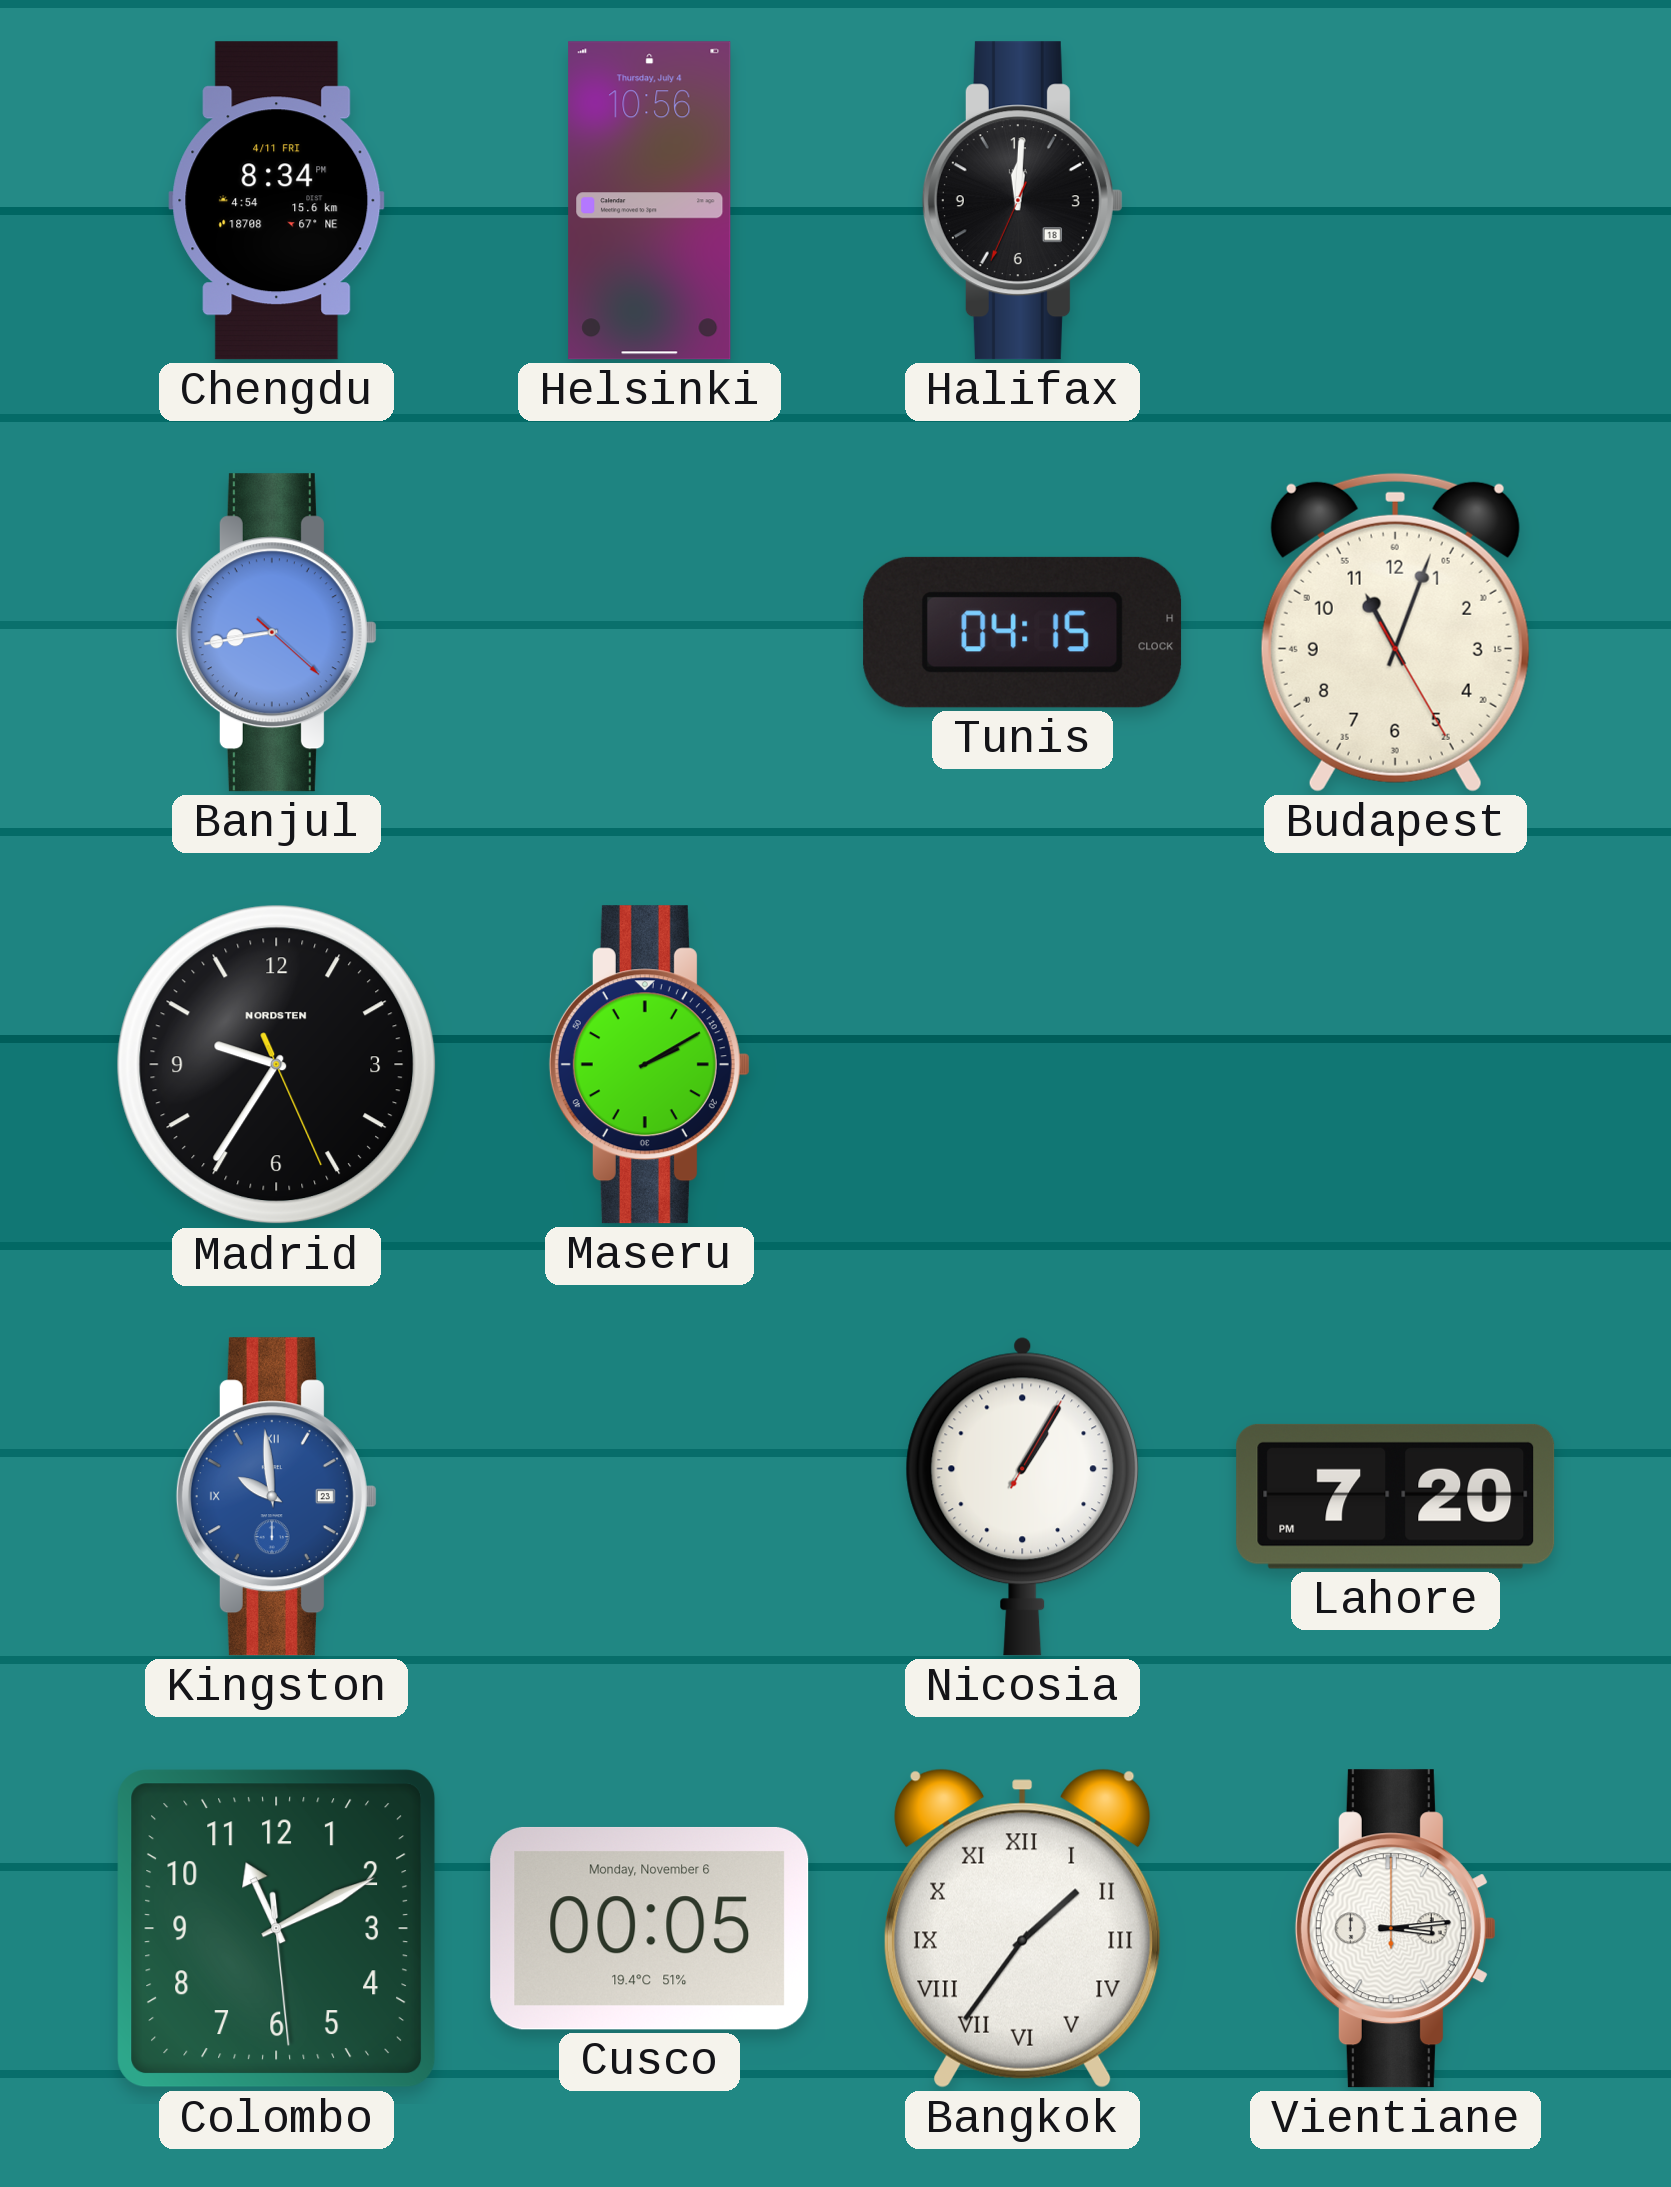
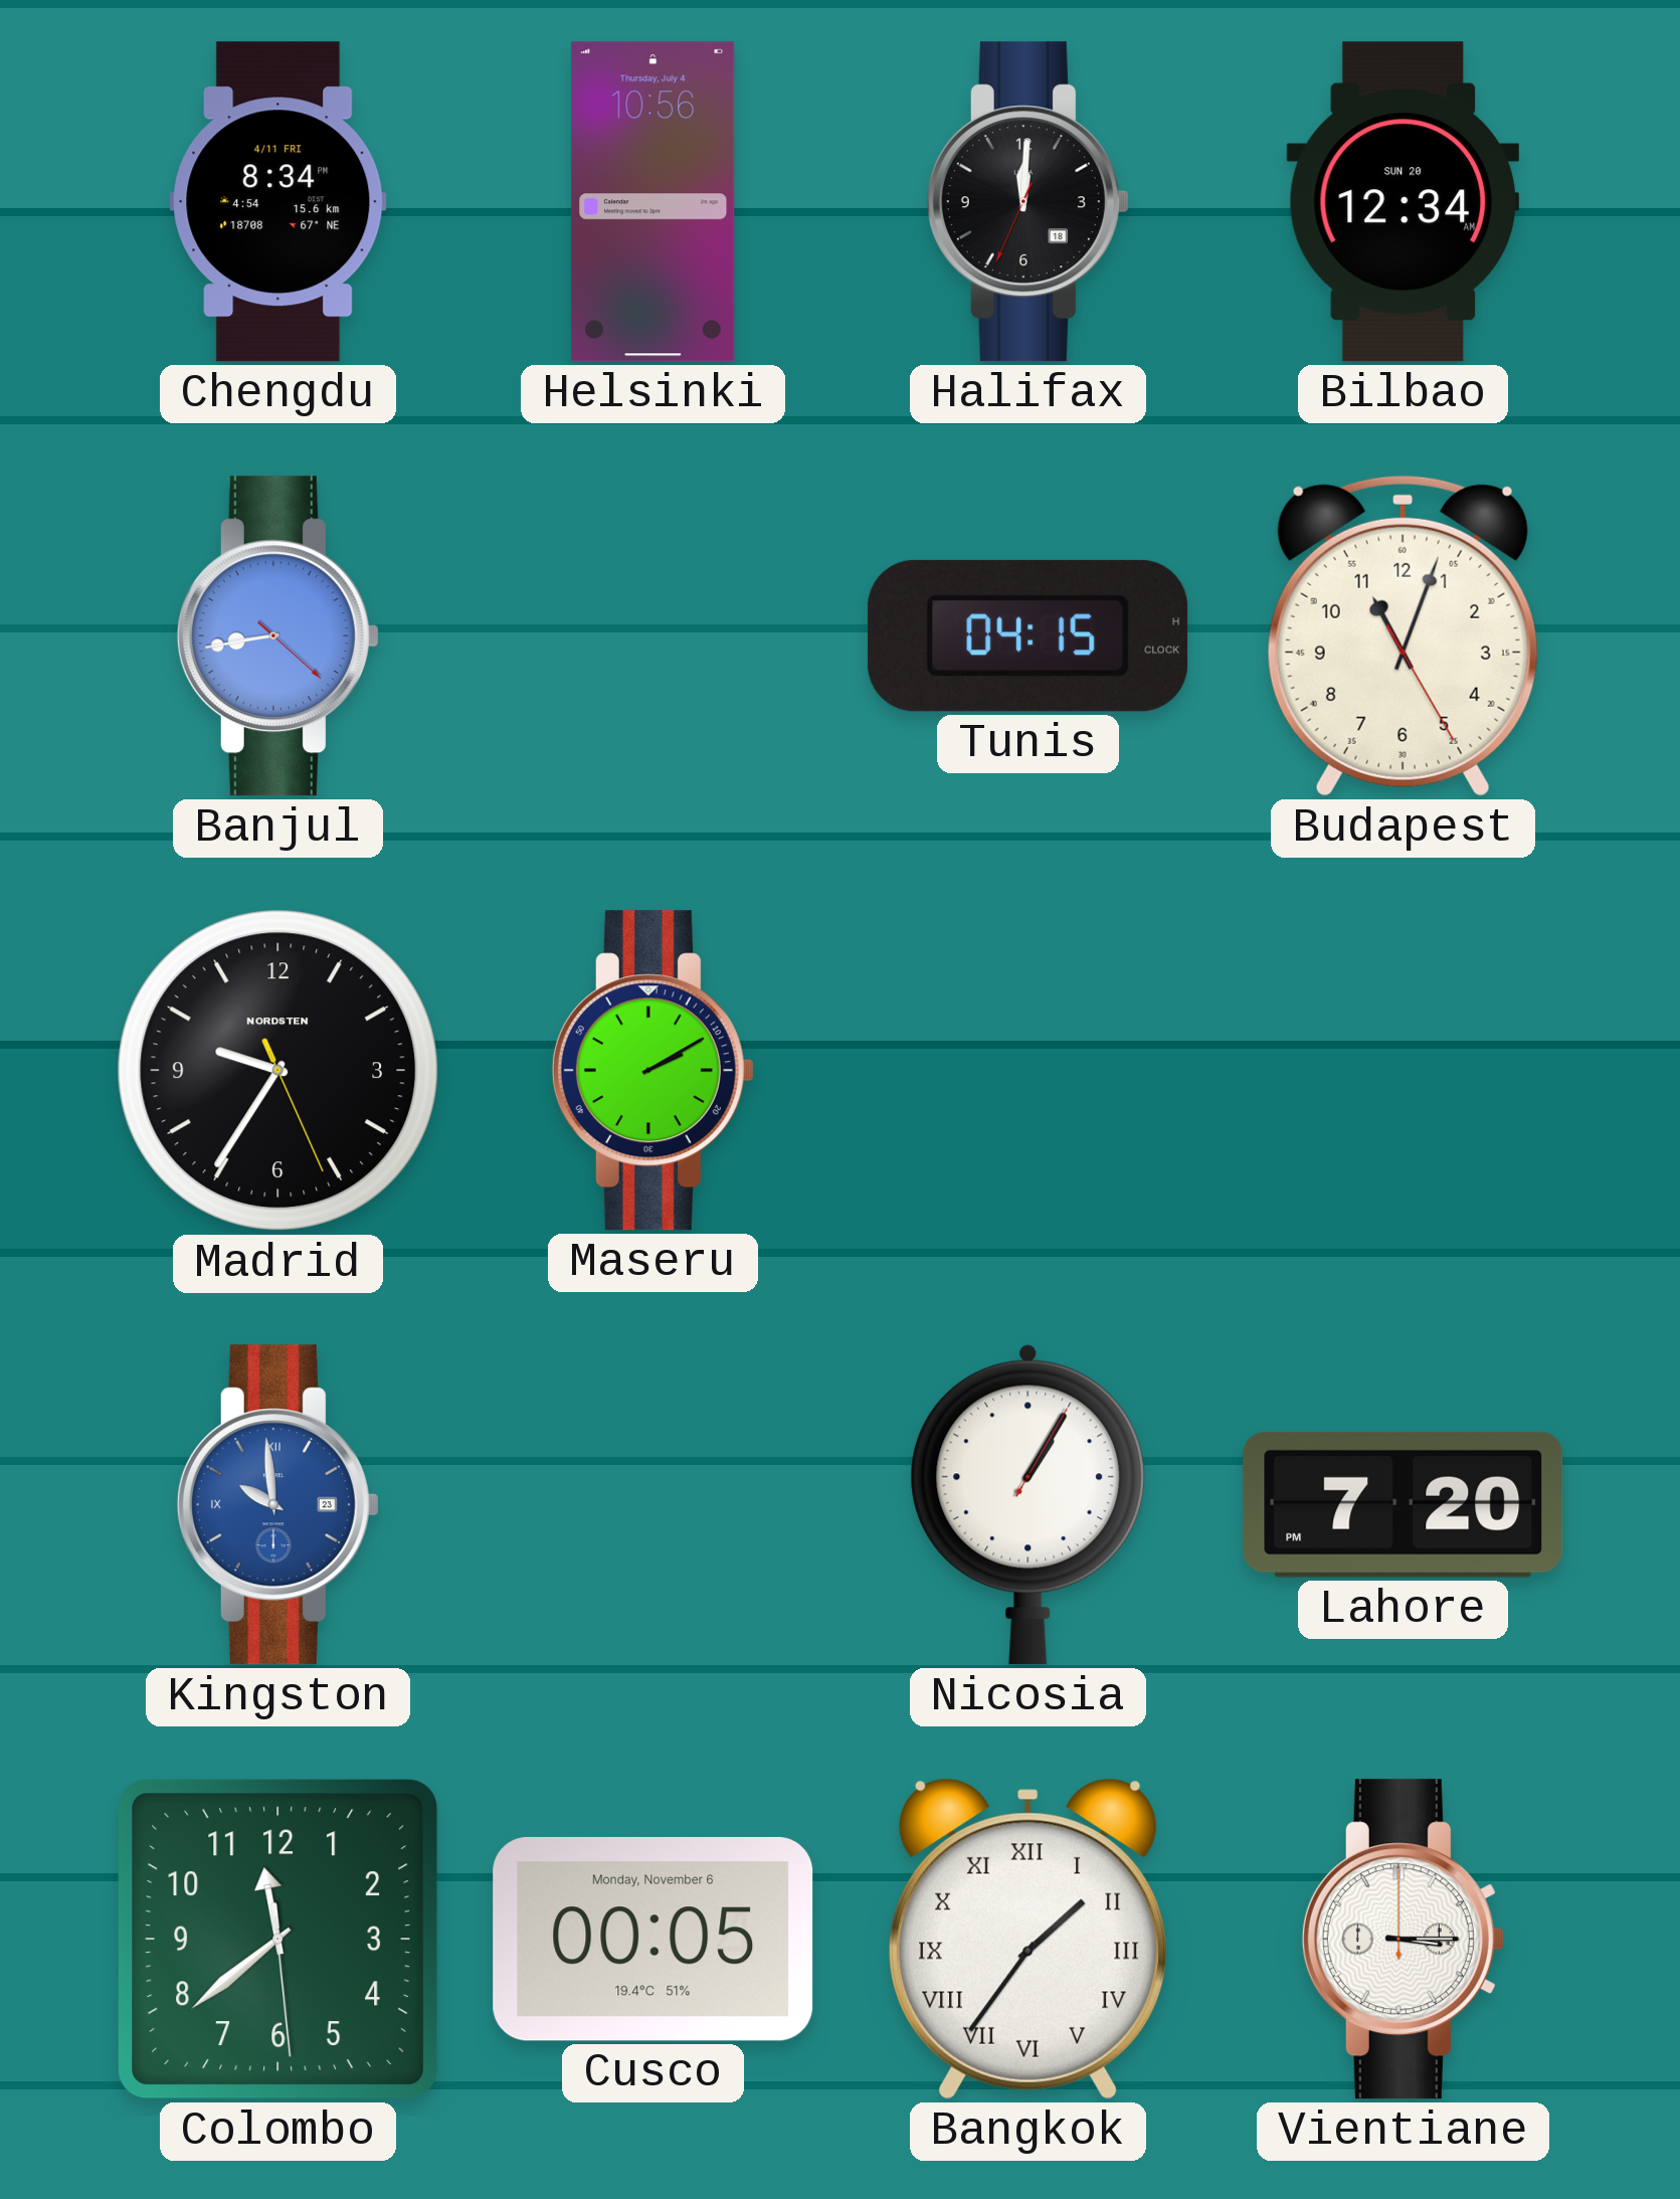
Bilbao: none -> 12:34
Colombo: 11:10 -> 11:38
Vientiane: 3:14 -> 3:15
